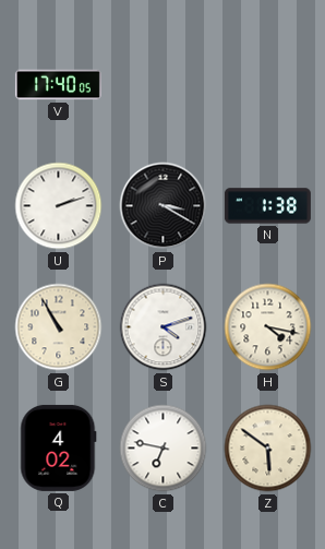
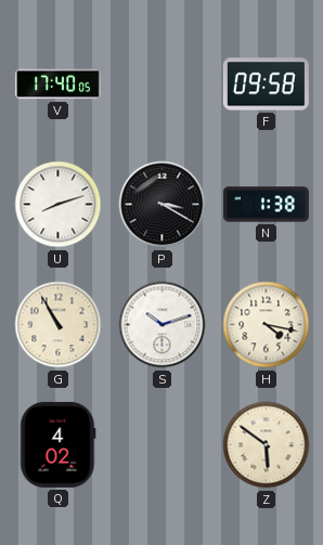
F: none -> 09:58
U: 2:12 -> 8:12
S: 4:12 -> 10:12
C: 6:47 -> none
